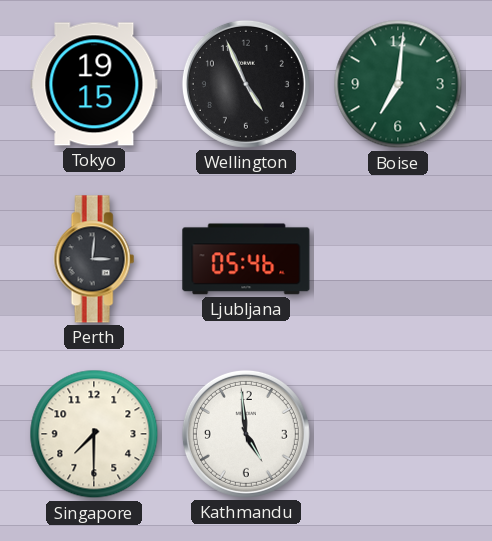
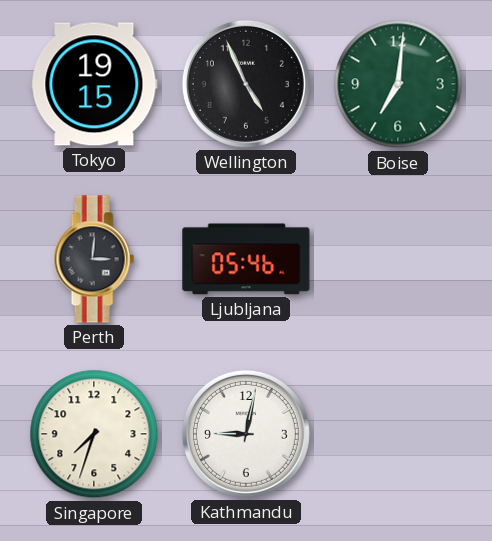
Singapore: 7:30 -> 7:33
Kathmandu: 4:59 -> 9:02
